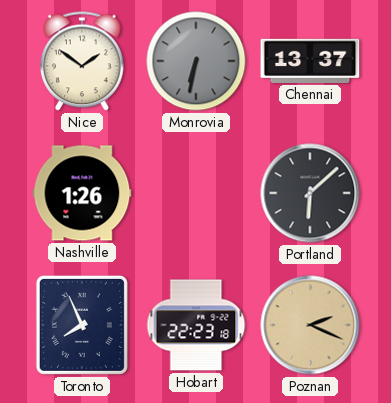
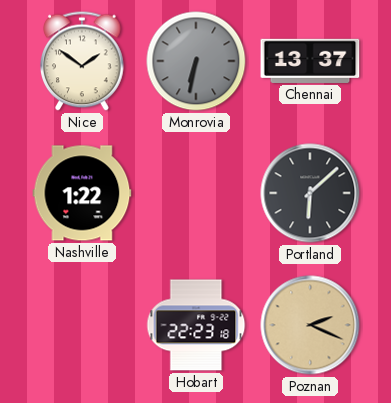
Nashville: 1:26 -> 1:22
Toronto: 7:56 -> none
